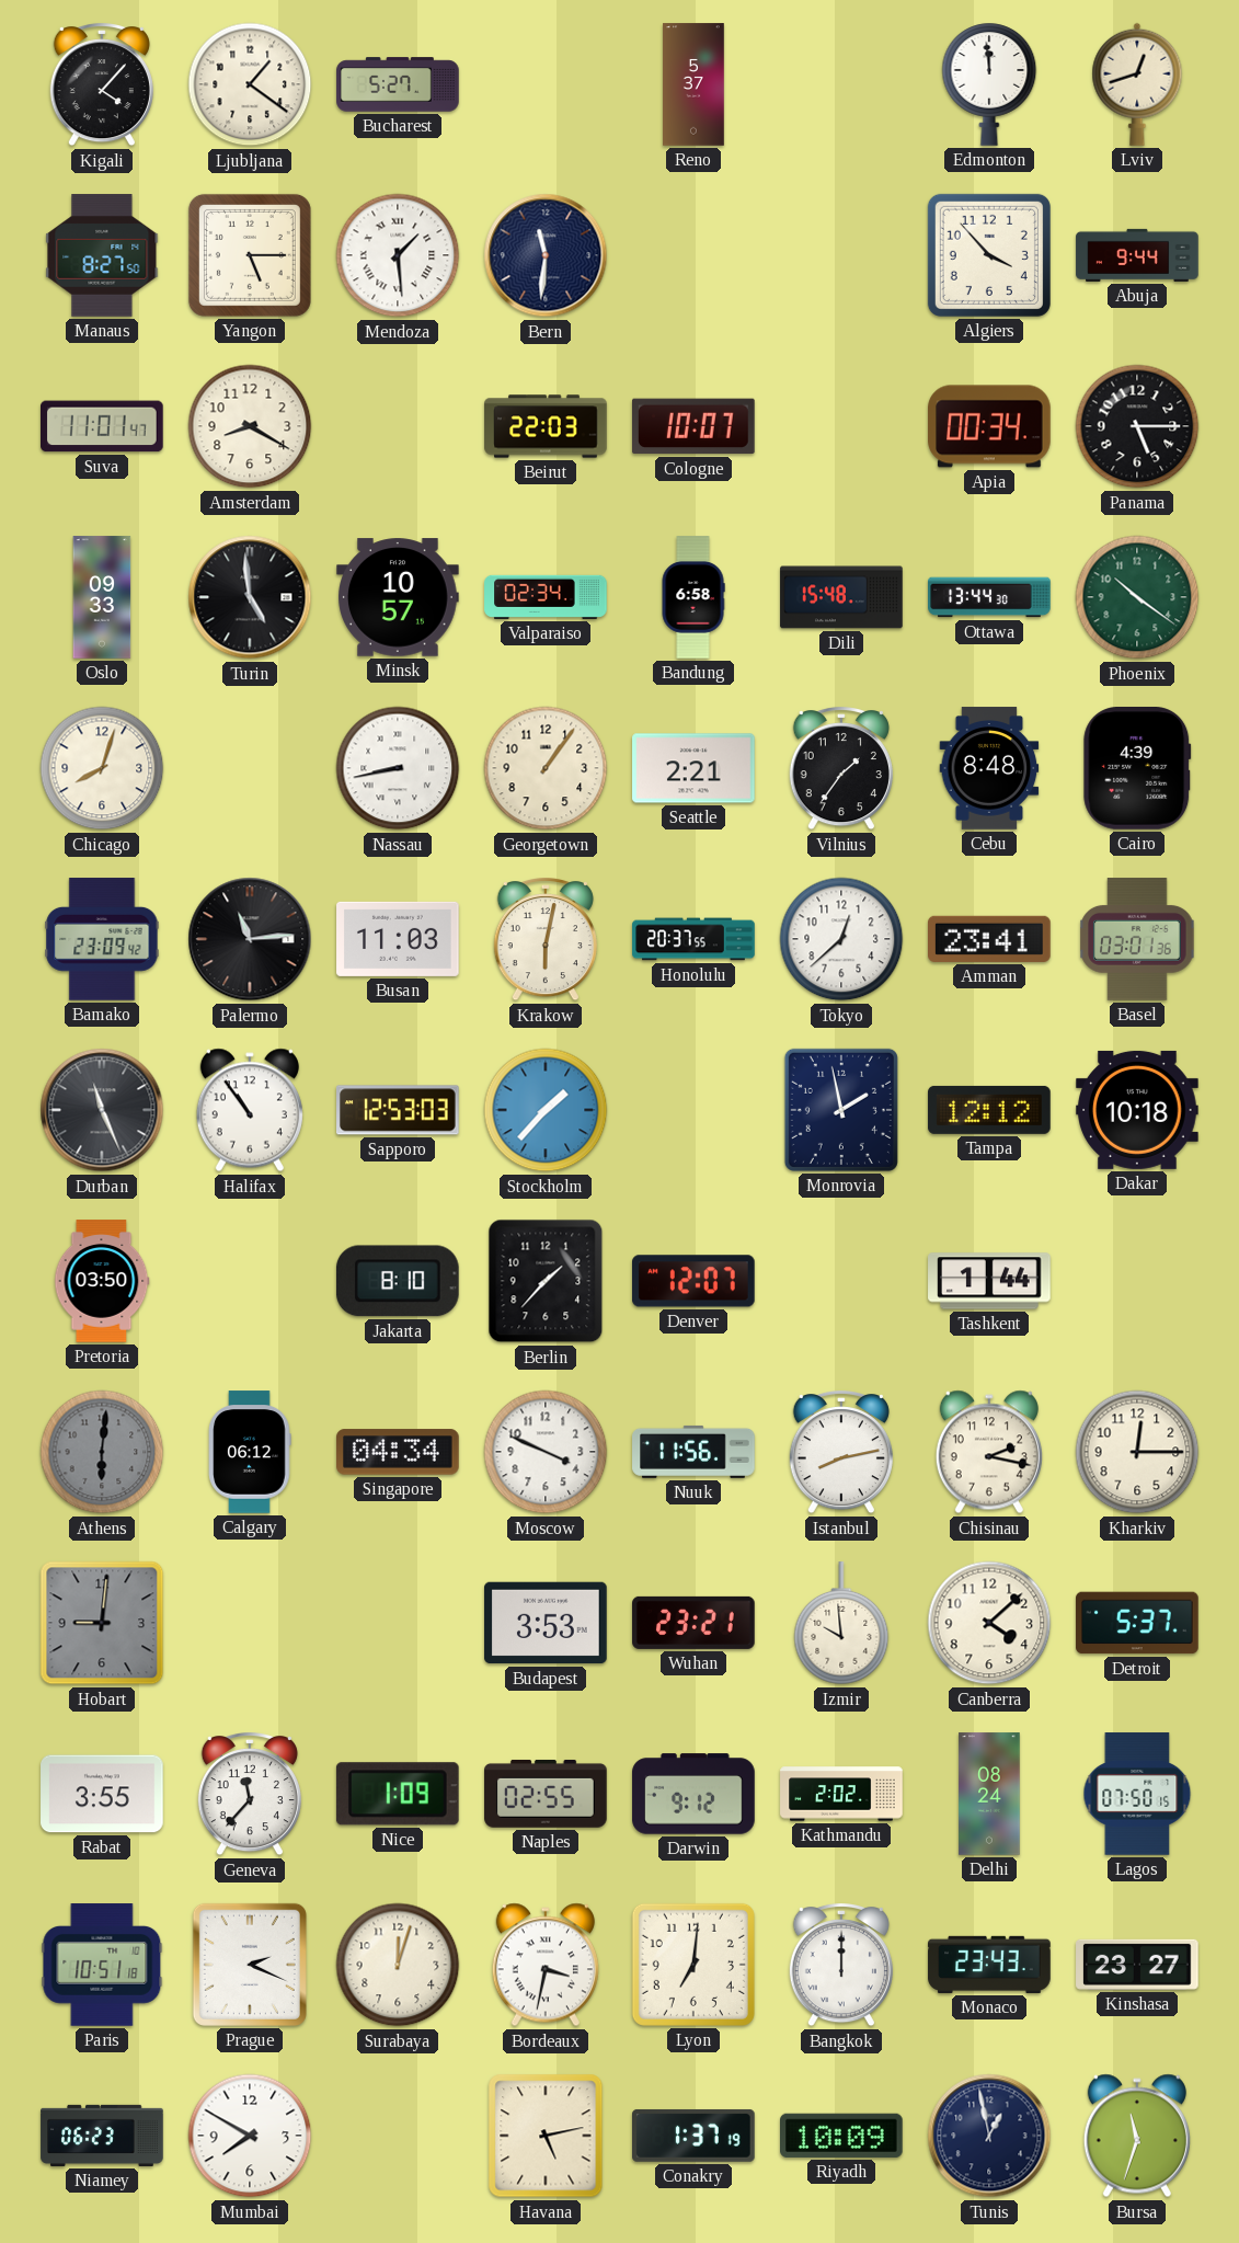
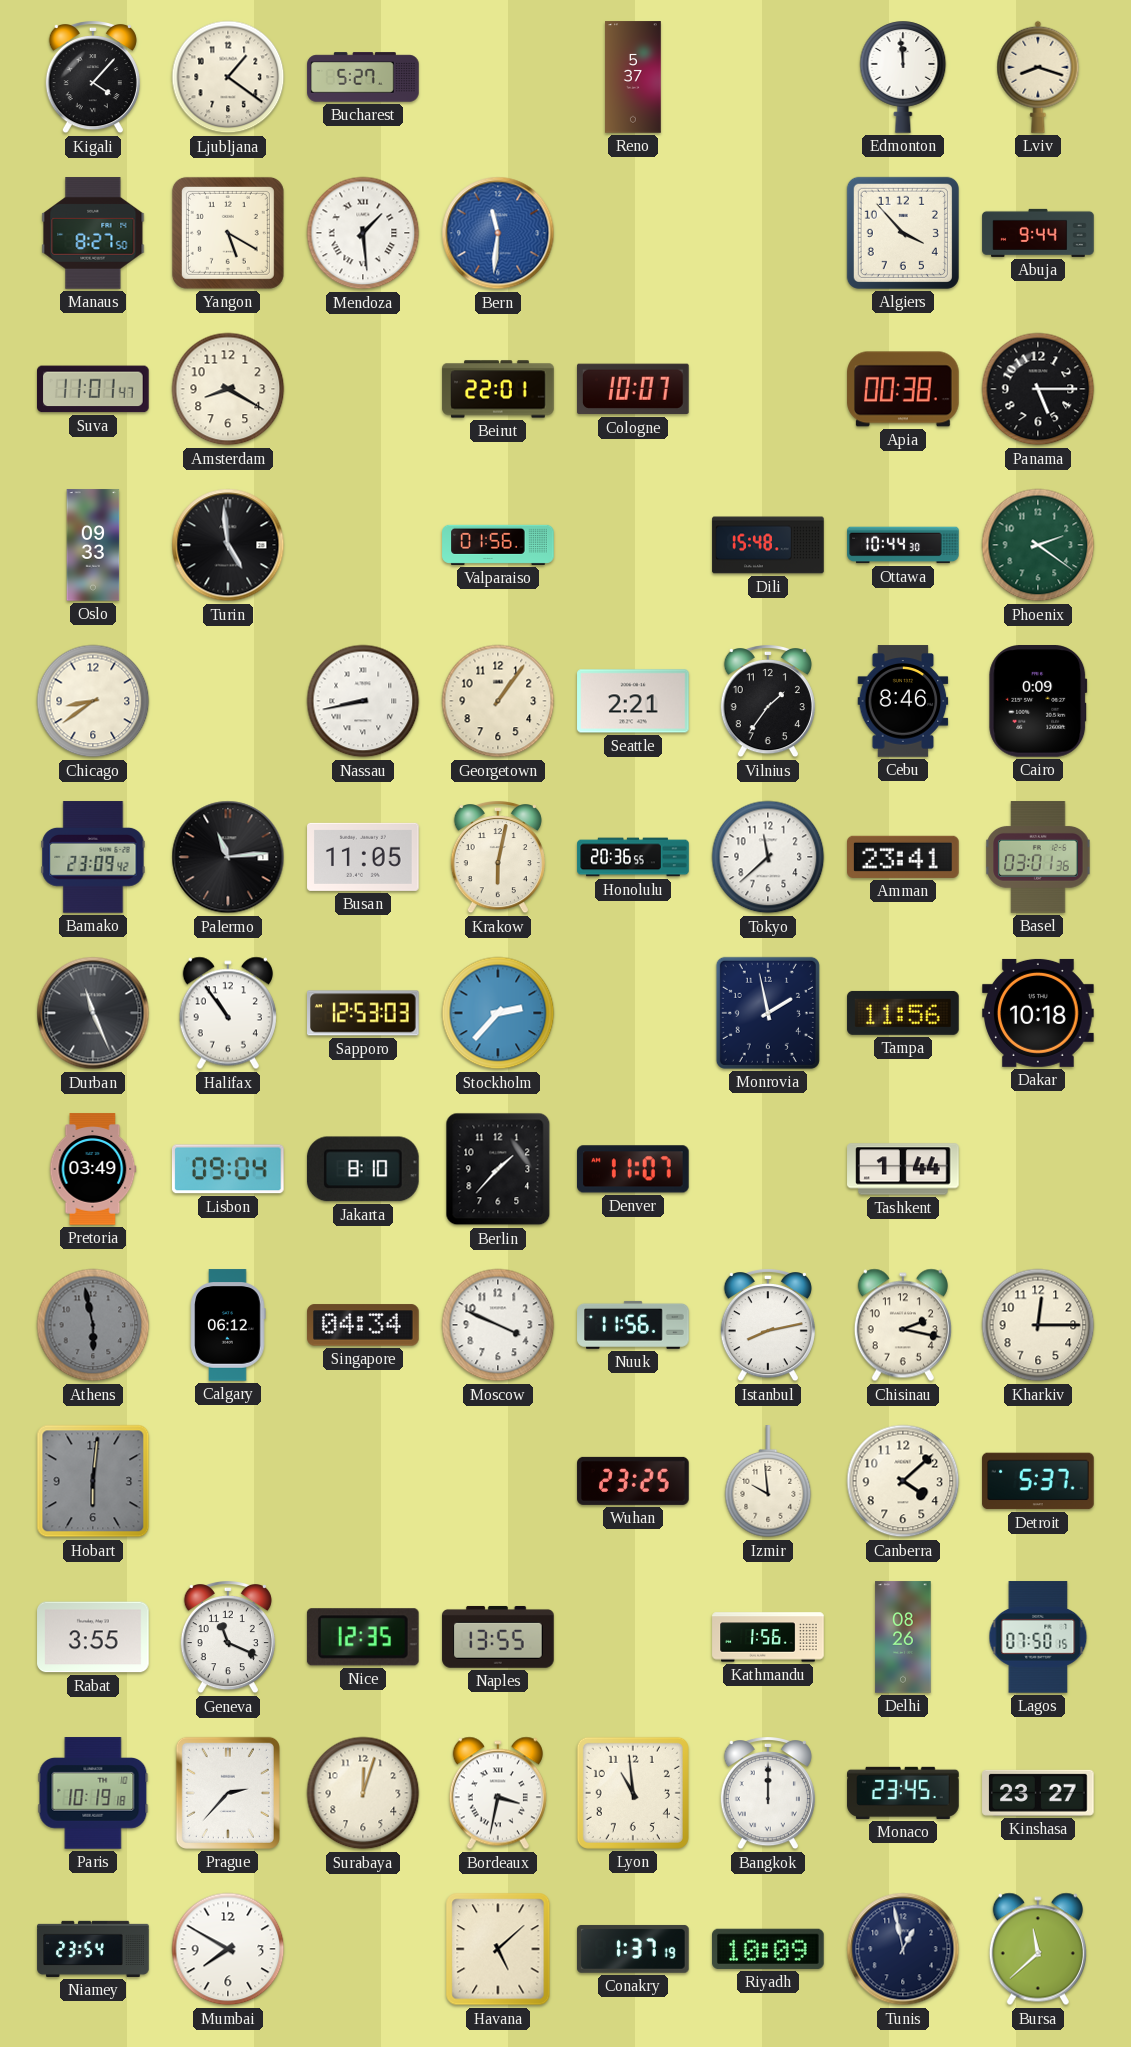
Lviv: 12:42 -> 8:18
Yangon: 5:15 -> 5:20
Bern dial: navy -> blue
Beirut: 22:03 -> 22:01
Apia: 00:34 -> 00:38
Minsk: 10:57 -> none
Valparaiso: 02:34 -> 01:56
Bandung: 6:58 -> none
Ottawa: 13:44 -> 10:44
Phoenix: 10:21 -> 2:21
Chicago: 8:03 -> 8:39
Cebu: 8:48 -> 8:46
Cairo: 4:39 -> 0:09
Busan: 11:03 -> 11:05
Honolulu: 20:37 -> 20:36
Tokyo: 12:38 -> 11:38
Stockholm: 1:37 -> 2:37
Tampa: 12:12 -> 11:56
Pretoria: 03:50 -> 03:49
Lisbon: none -> 09:04
Denver: 12:07 -> 11:07
Athens: 6:01 -> 5:58
Hobart: 9:01 -> 6:01
Budapest: 3:53 -> none
Wuhan: 23:21 -> 23:25
Geneva: 11:37 -> 11:19
Nice: 1:09 -> 12:35
Naples: 02:55 -> 13:55
Darwin: 9:12 -> none
Kathmandu: 2:02 -> 1:56
Delhi: 08:24 -> 08:26
Paris: 10:51 -> 10:19
Prague: 2:19 -> 2:37
Lyon: 7:01 -> 10:59
Monaco: 23:43 -> 23:45
Niamey: 06:23 -> 23:54
Havana: 5:13 -> 5:08
Bursa: 11:33 -> 11:38
